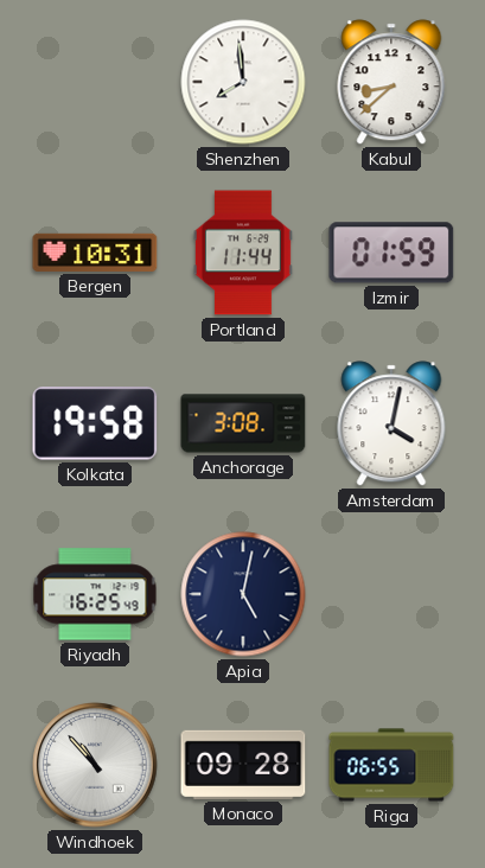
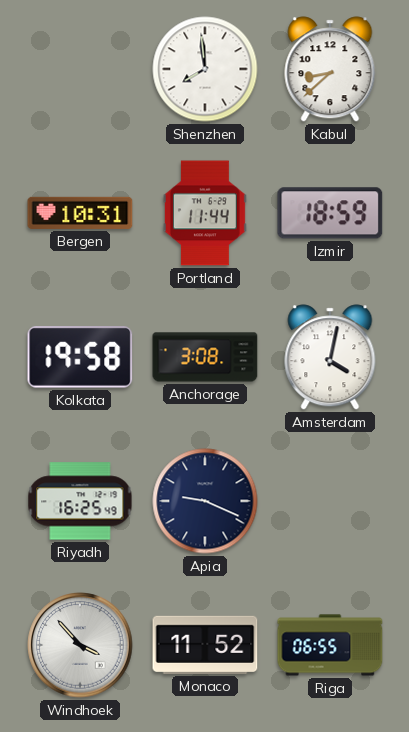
Izmir: 01:59 -> 18:59
Apia: 5:02 -> 9:19
Windhoek: 10:53 -> 3:53
Monaco: 09:28 -> 11:52
